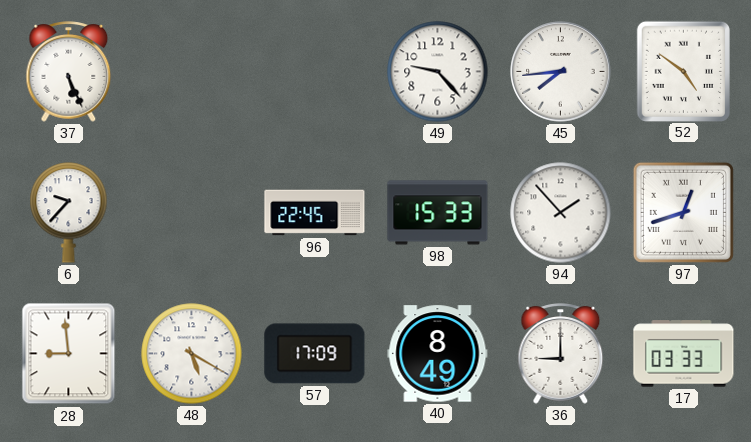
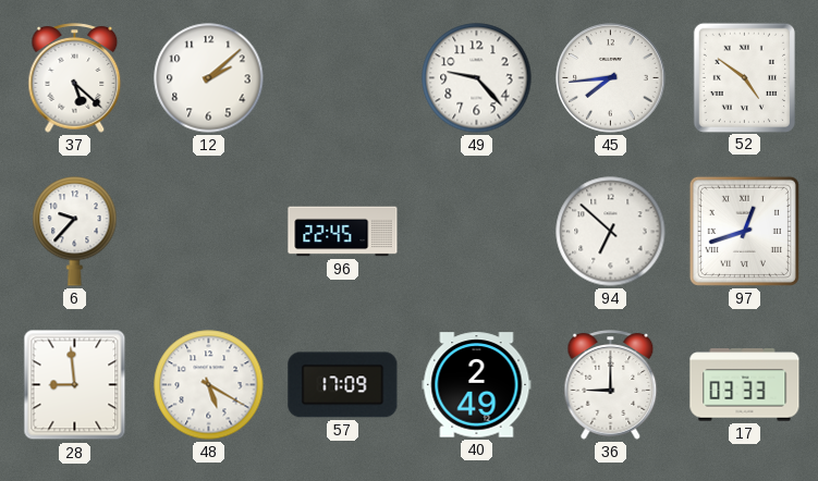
37: 5:26 -> 5:22
12: none -> 2:08
98: 15:33 -> none
94: 1:53 -> 6:52
40: 8:49 -> 2:49
